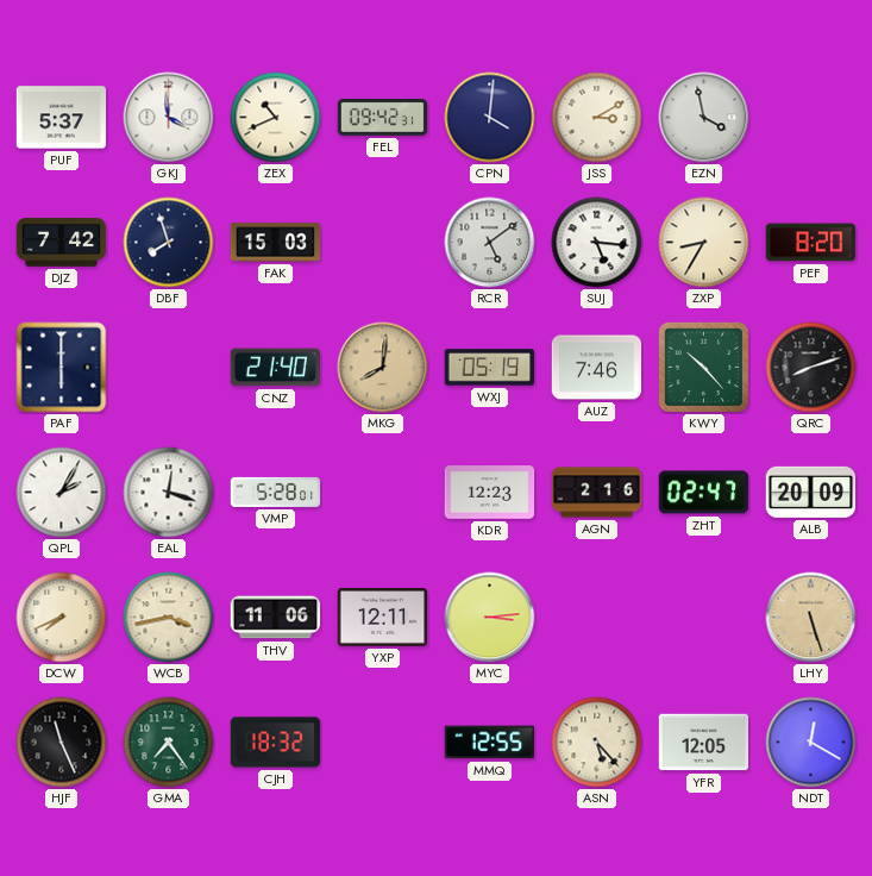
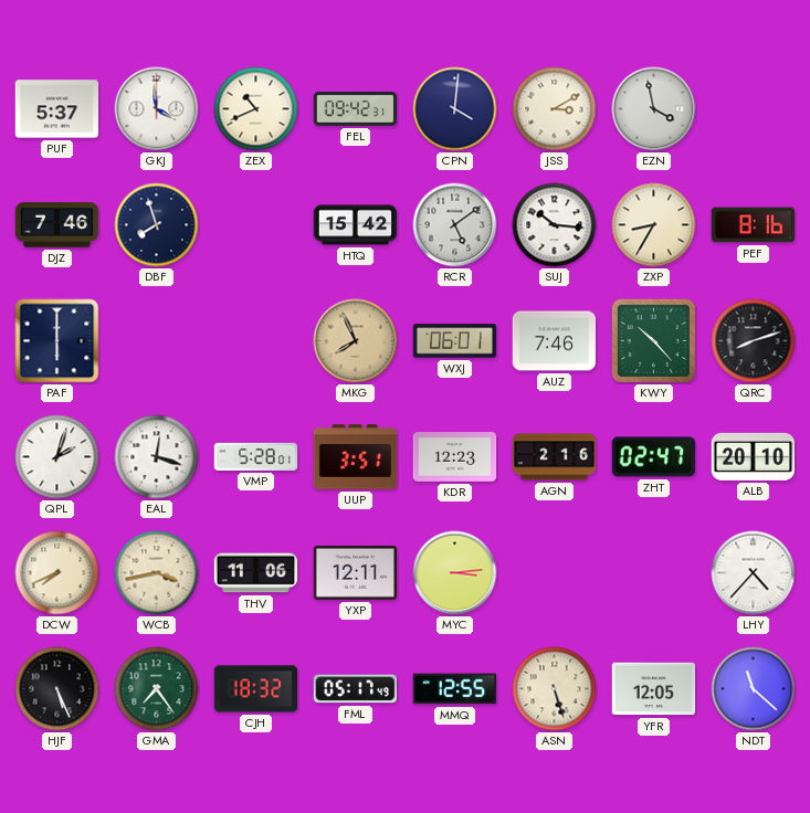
DJZ: 7:42 -> 7:46
FAK: 15:03 -> none
HTQ: none -> 15:42
SUJ: 5:16 -> 10:16
PEF: 8:20 -> 8:16
CNZ: 21:40 -> none
MKG: 8:01 -> 7:56
WXJ: 05:19 -> 06:01
QPL: 2:05 -> 2:03
UUP: none -> 3:51
ALB: 20:09 -> 20:10
LHY: 5:27 -> 4:37
LHY dial: champagne -> white
HJF: 11:26 -> 5:26
FML: none -> 05:17
ASN: 5:23 -> 5:27
NDT: 12:20 -> 11:22
